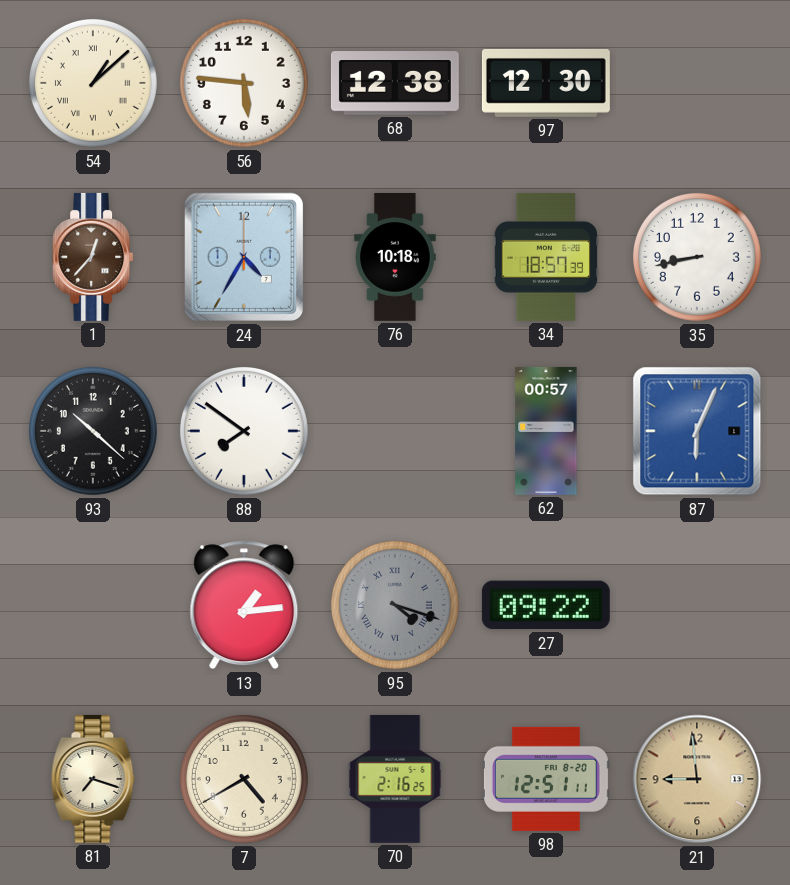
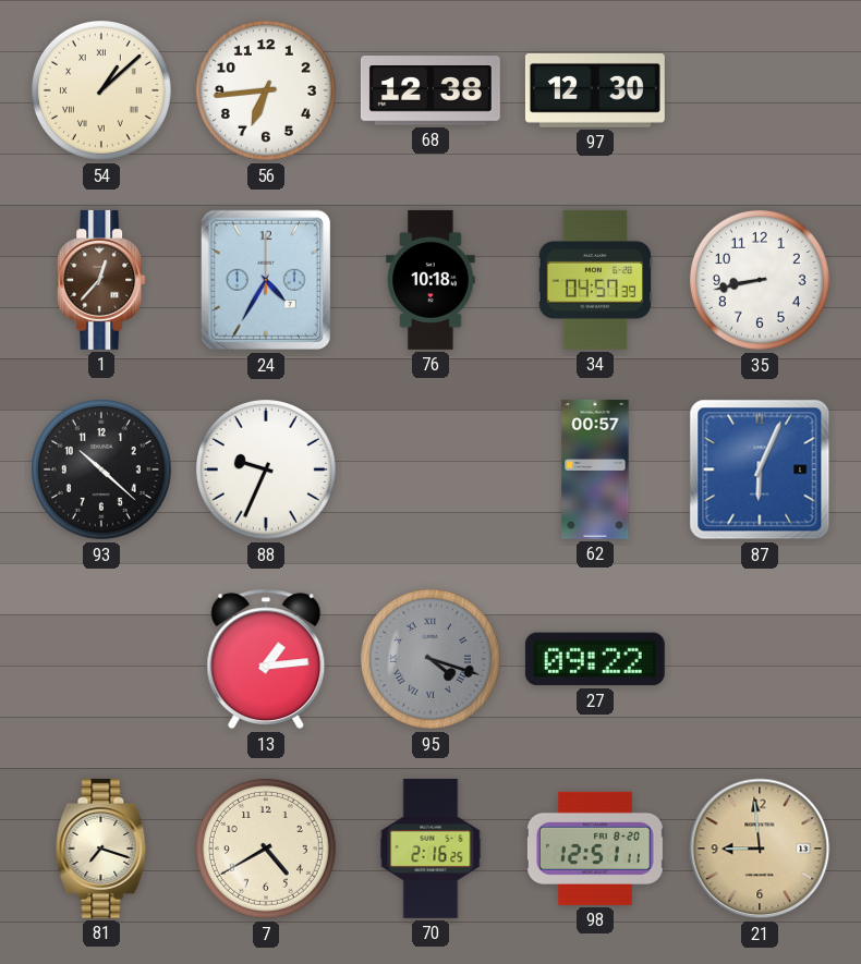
56: 5:46 -> 6:44
34: 18:57 -> 04:57
88: 7:51 -> 9:34
